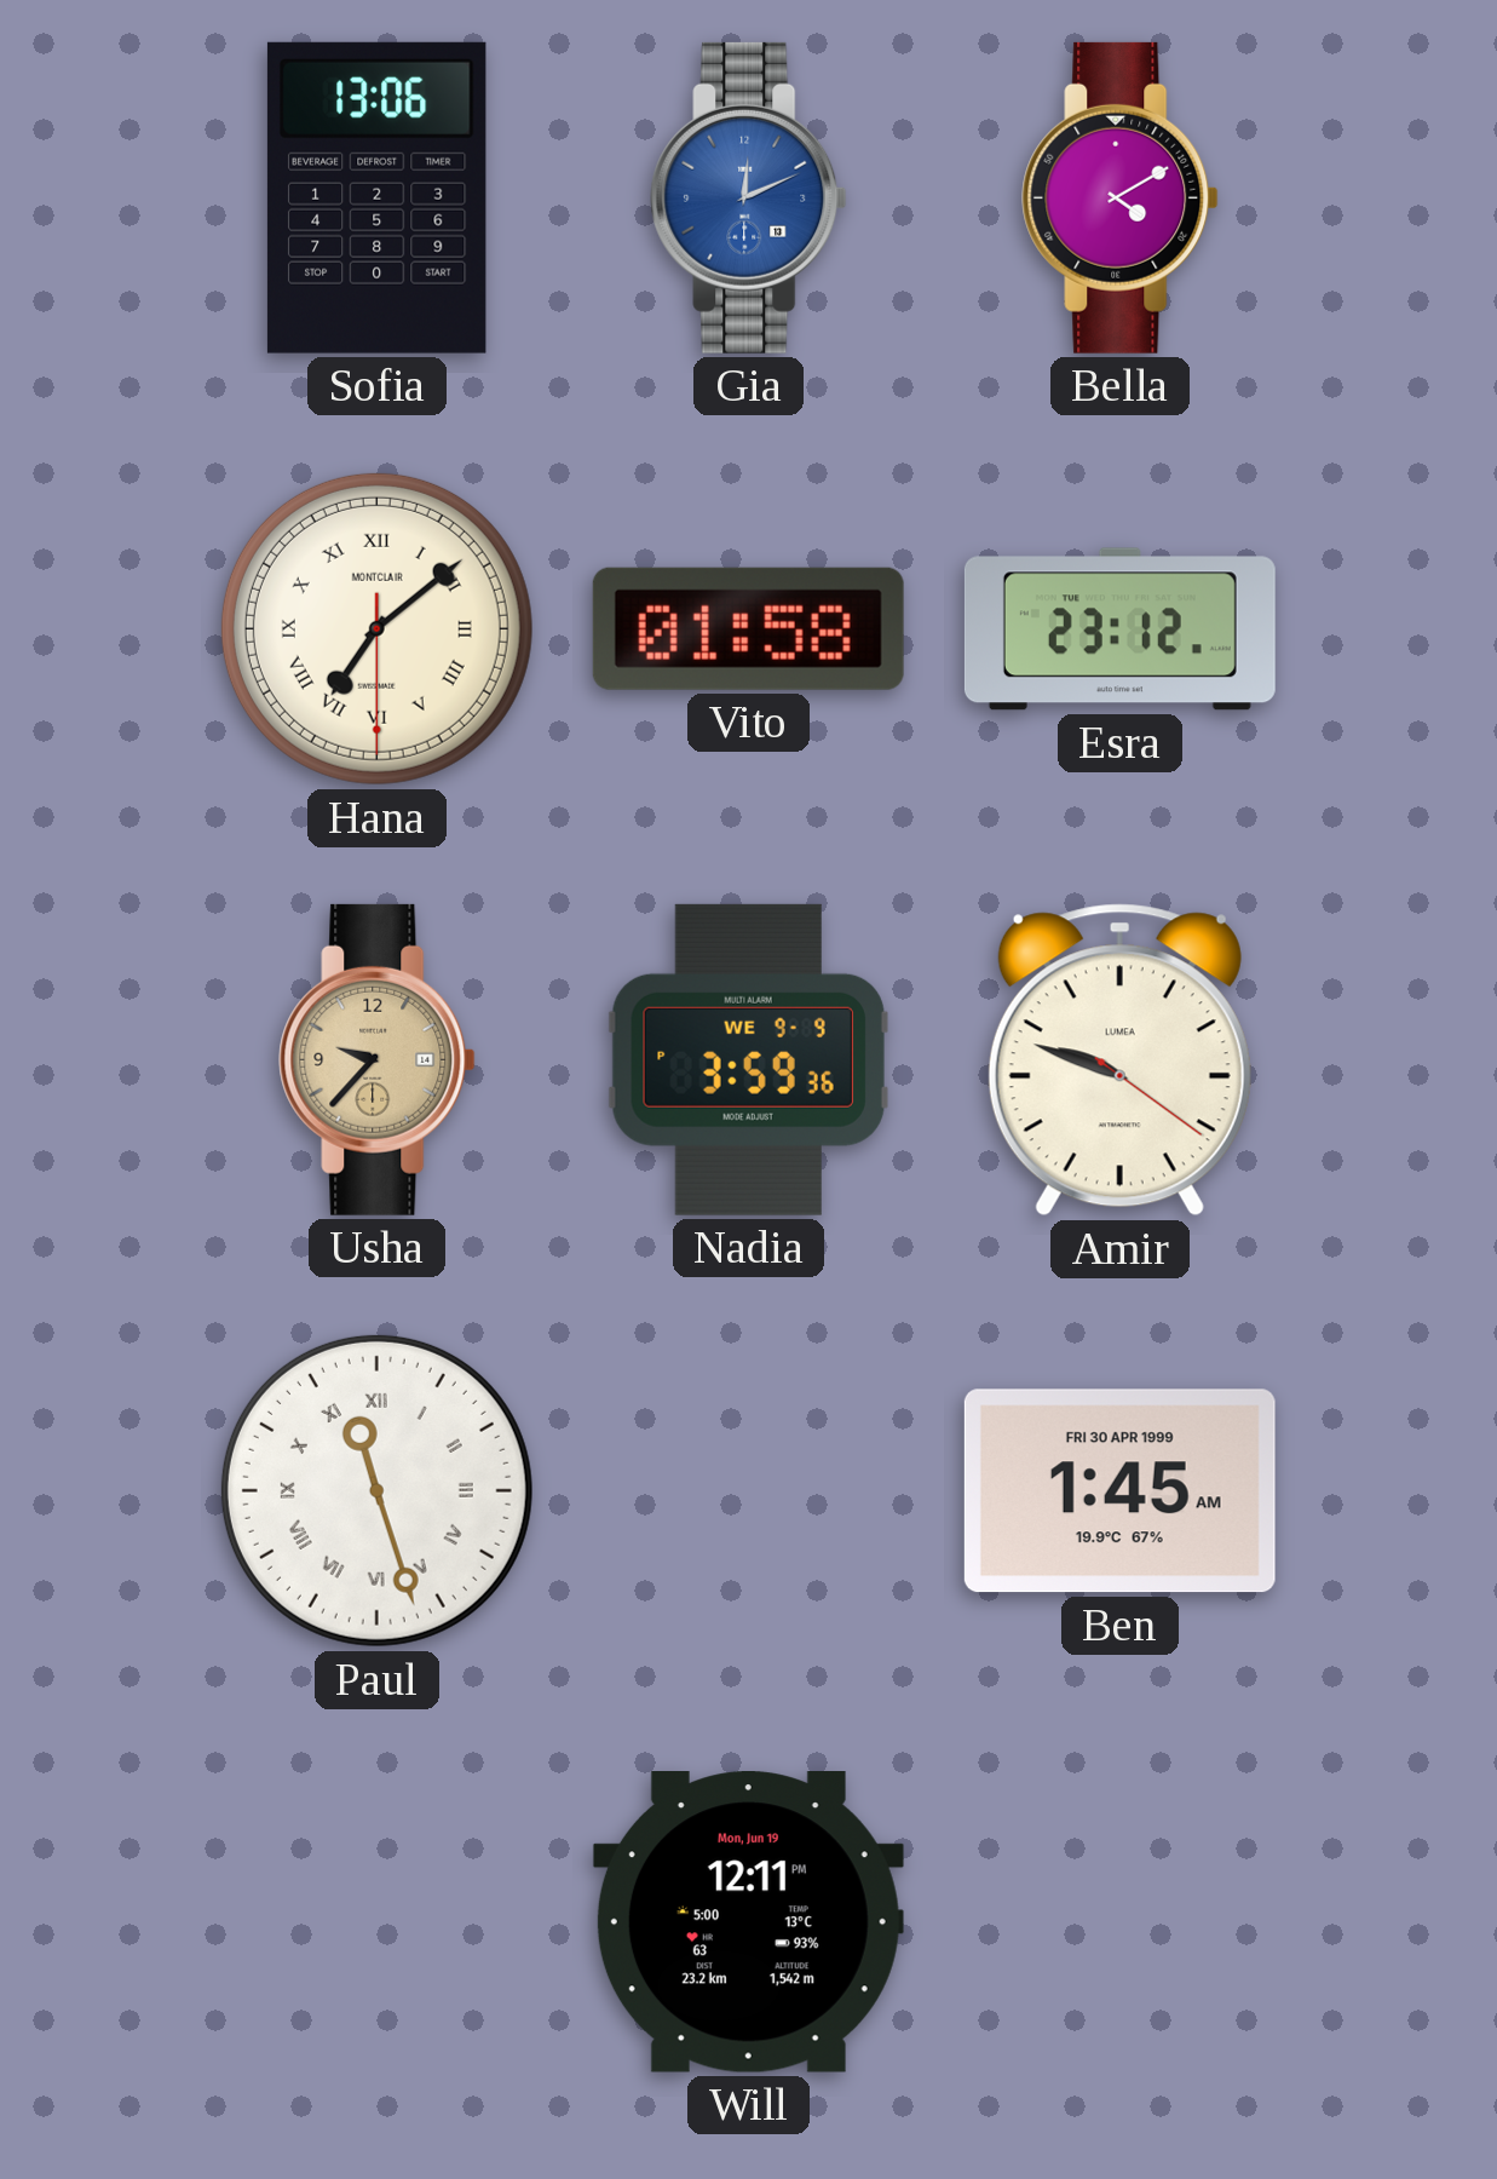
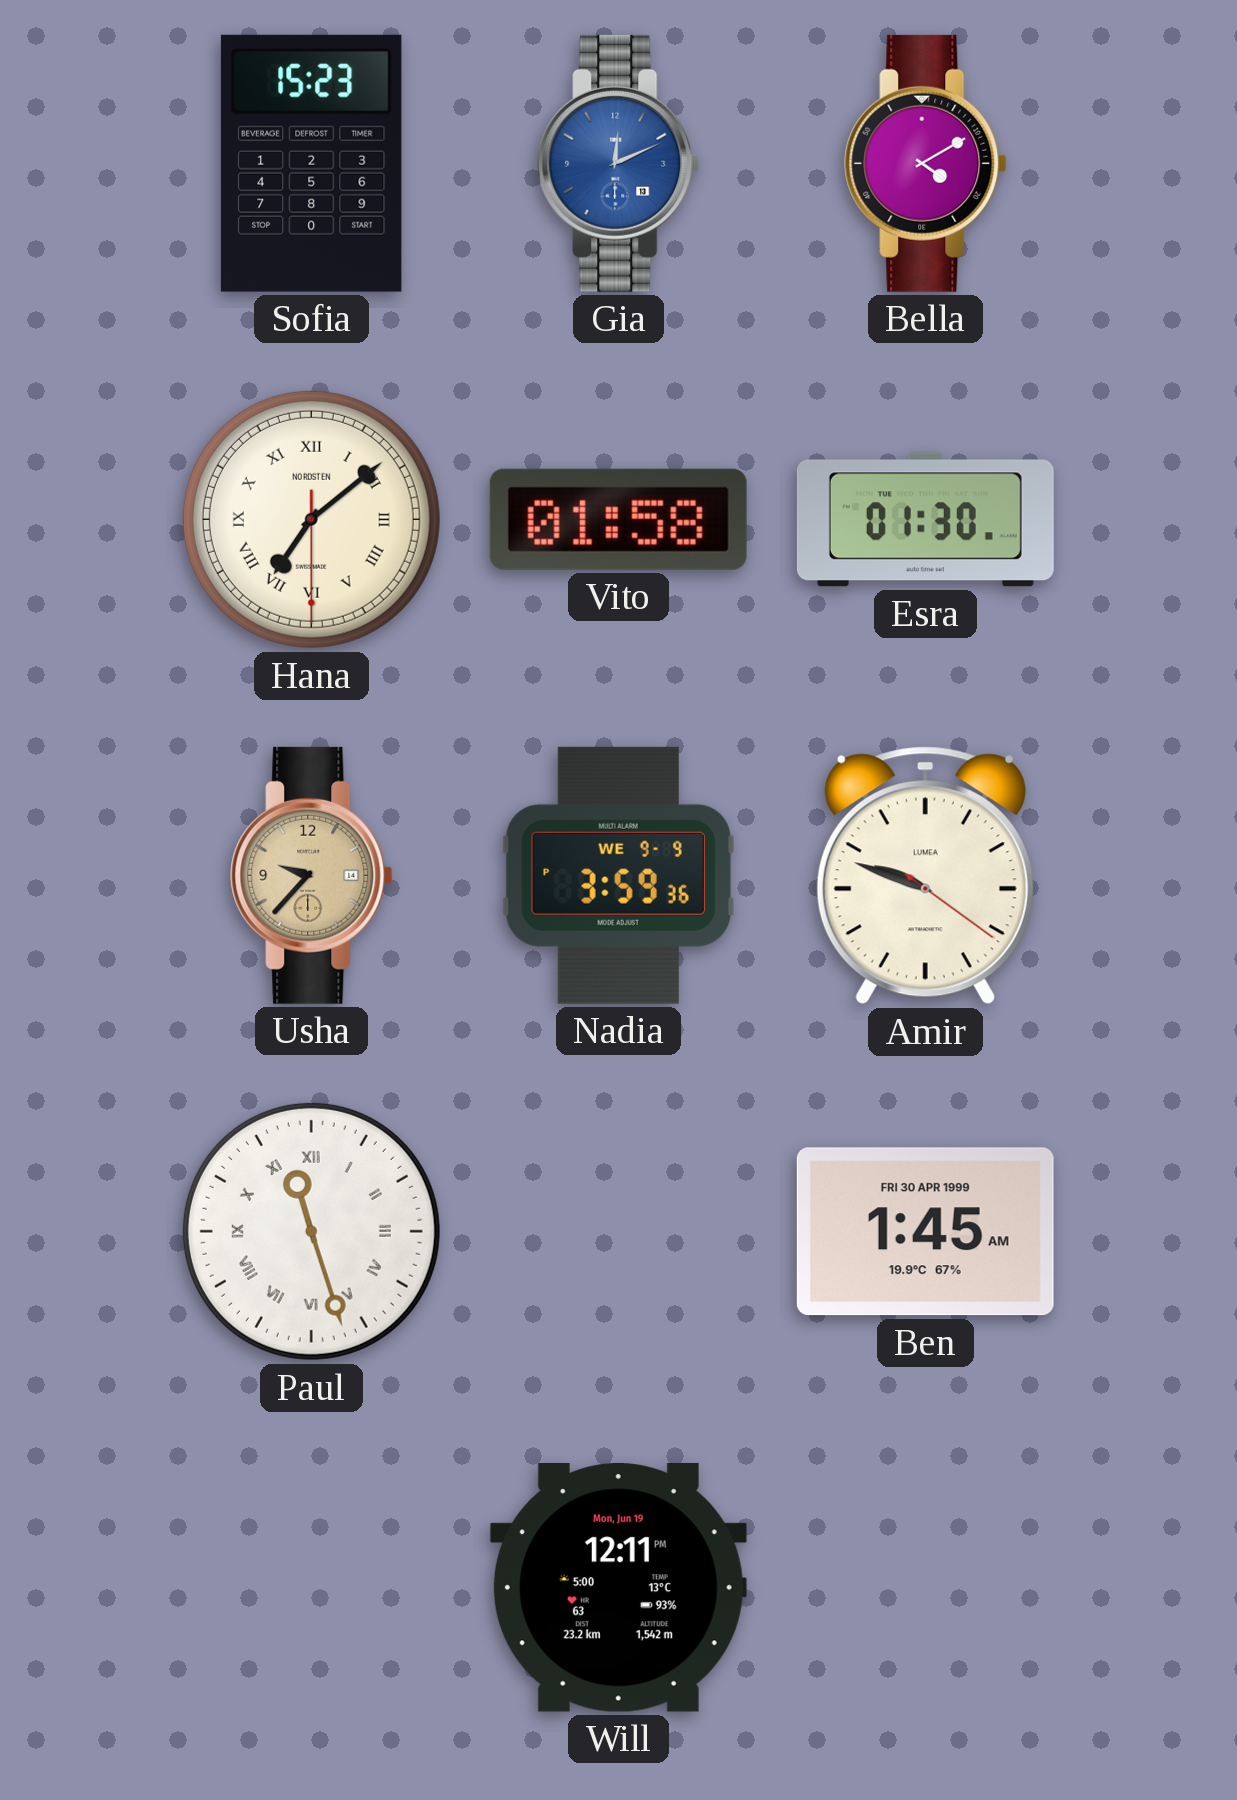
Sofia: 13:06 -> 15:23
Hana brand: MONTCLAIR -> NORDSTEN
Esra: 23:12 -> 01:30
